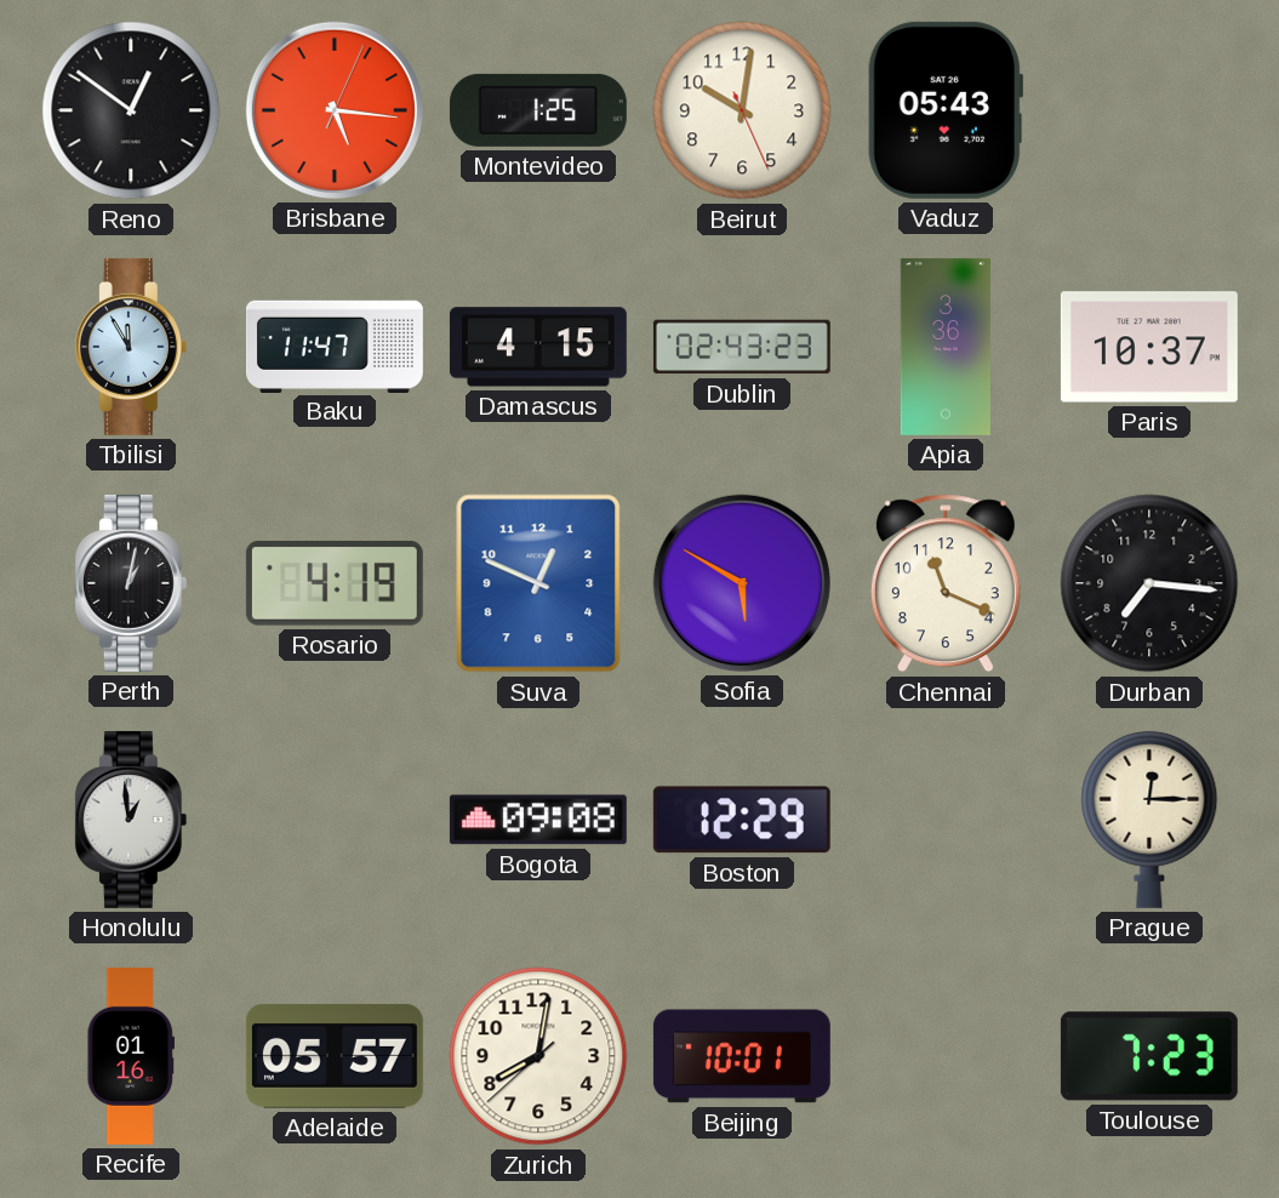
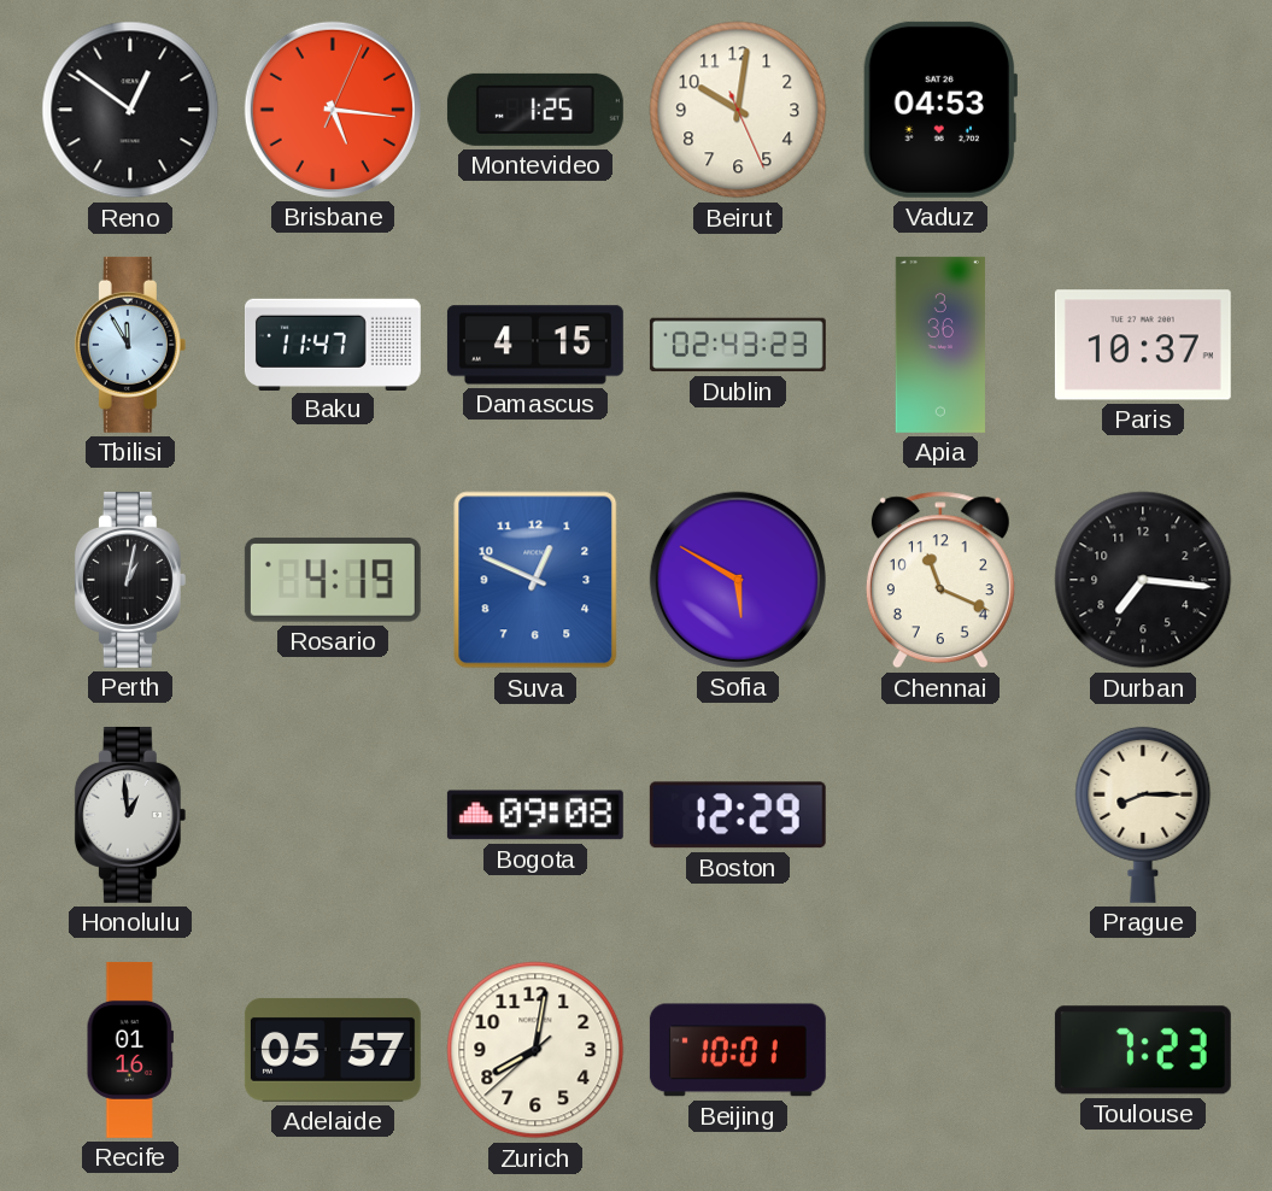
Vaduz: 05:43 -> 04:53
Prague: 12:15 -> 8:15
